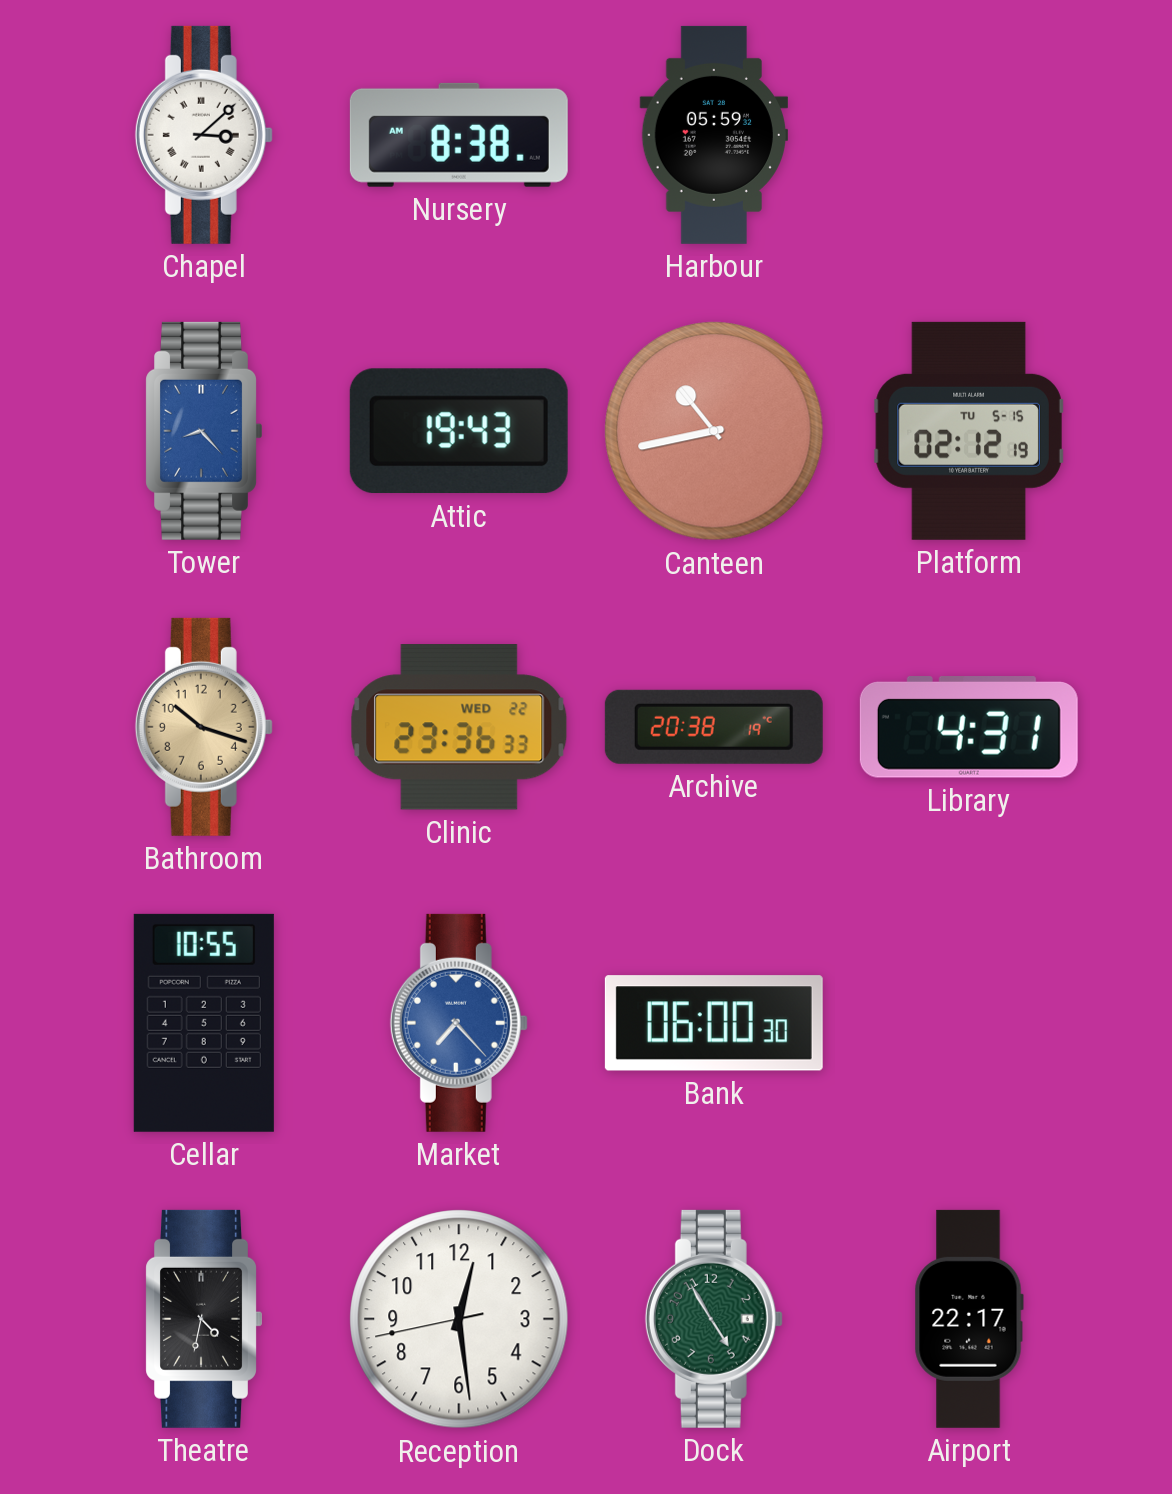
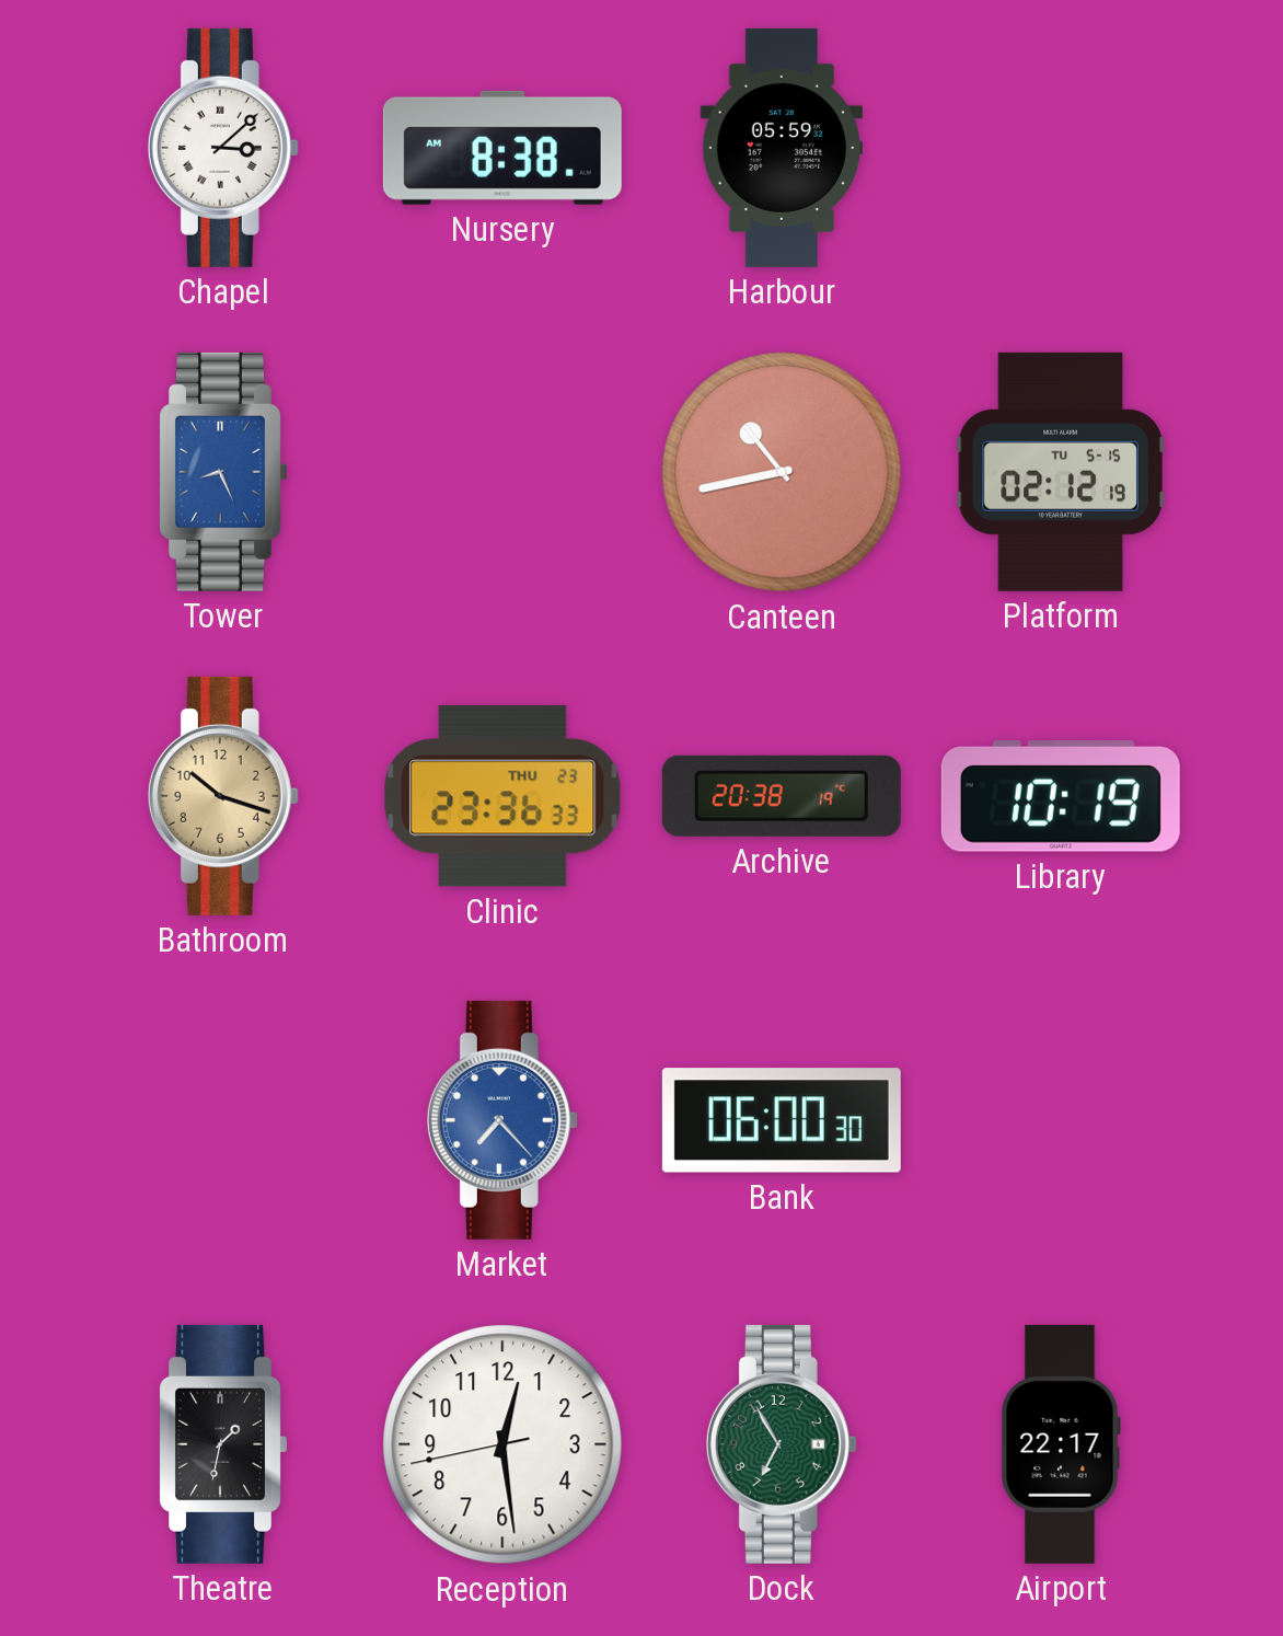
Tower: 8:23 -> 8:26
Attic: 19:43 -> none
Clinic date: WED 22 -> THU 23
Library: 4:31 -> 10:19
Cellar: 10:55 -> none
Theatre: 4:32 -> 1:32
Dock: 4:55 -> 6:55
